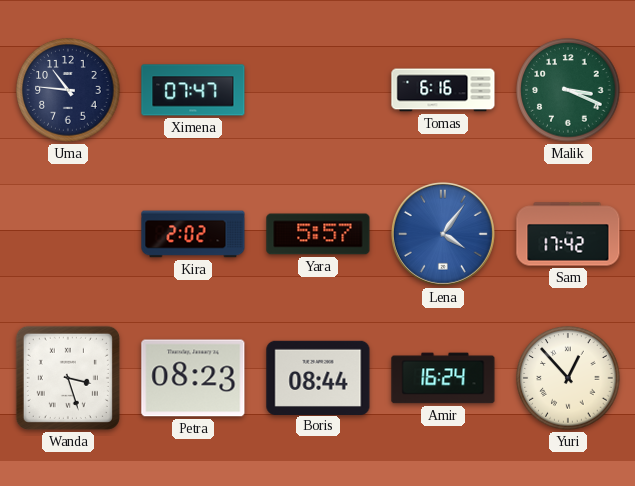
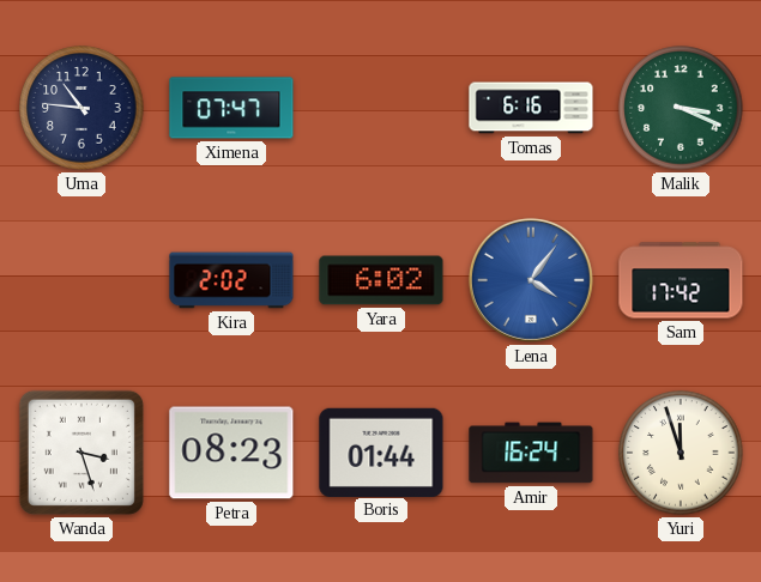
Yara: 5:57 -> 6:02
Boris: 08:44 -> 01:44
Yuri: 12:53 -> 11:57
